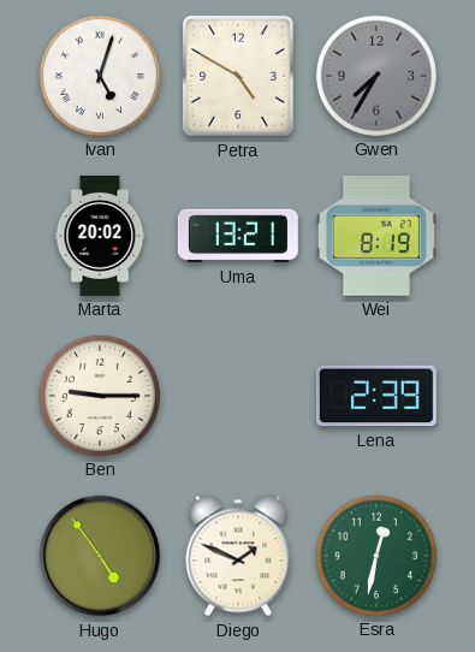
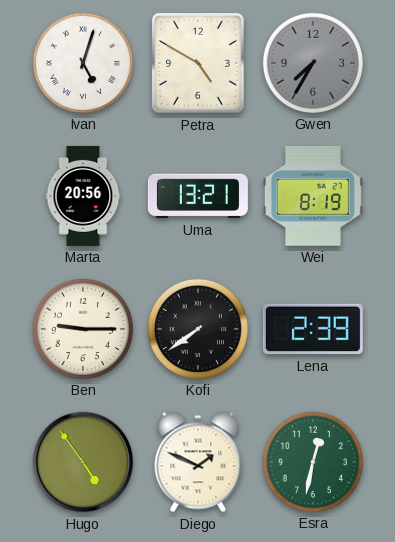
Marta: 20:02 -> 20:56
Kofi: none -> 7:39
